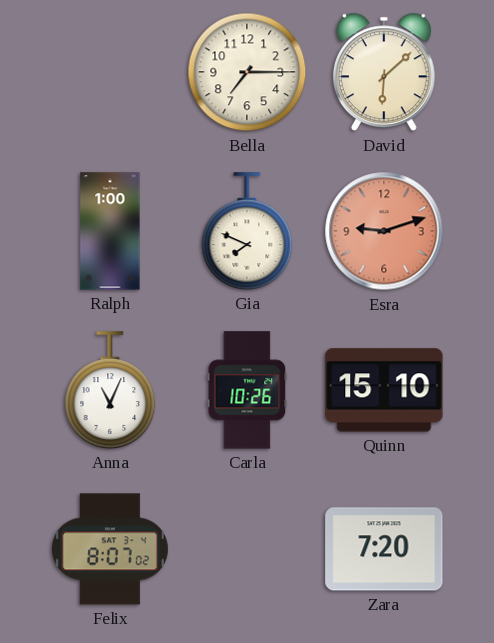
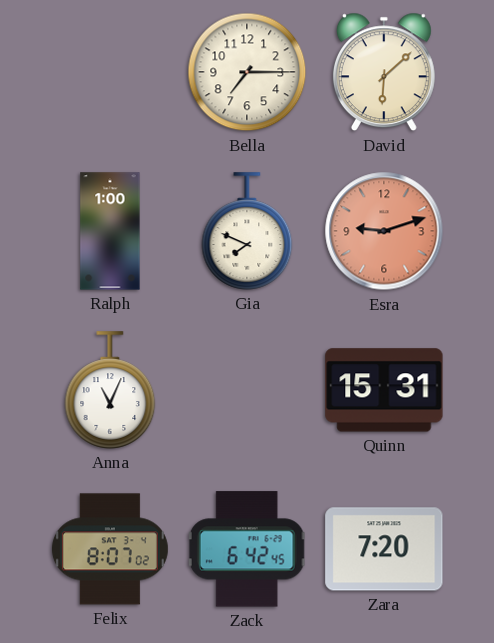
Carla: 10:26 -> none
Quinn: 15:10 -> 15:31
Zack: none -> 6:42
